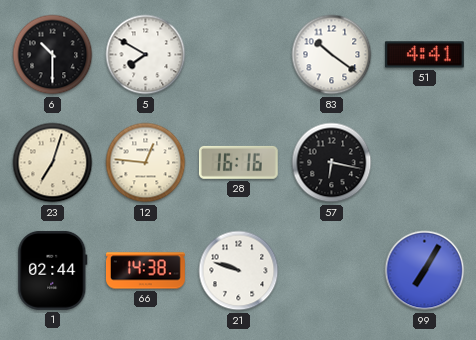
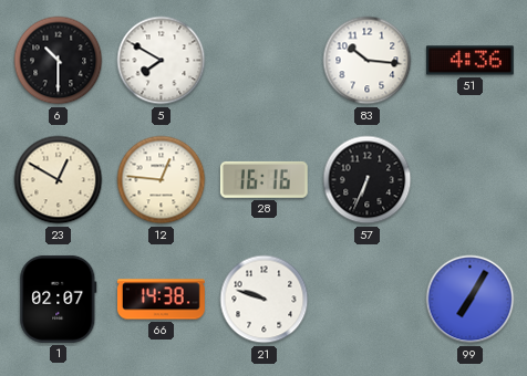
83: 10:21 -> 10:16
51: 4:41 -> 4:36
23: 7:03 -> 12:50
57: 6:17 -> 6:34
1: 02:44 -> 02:07
